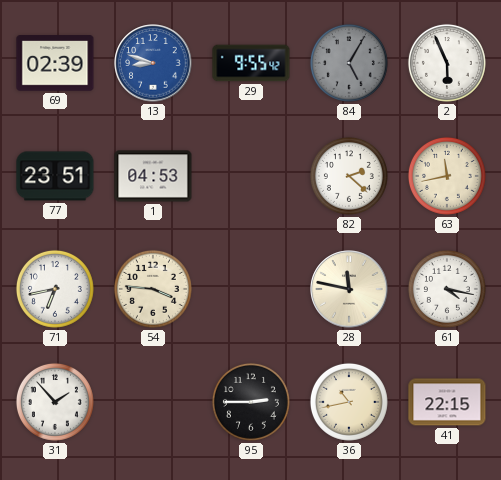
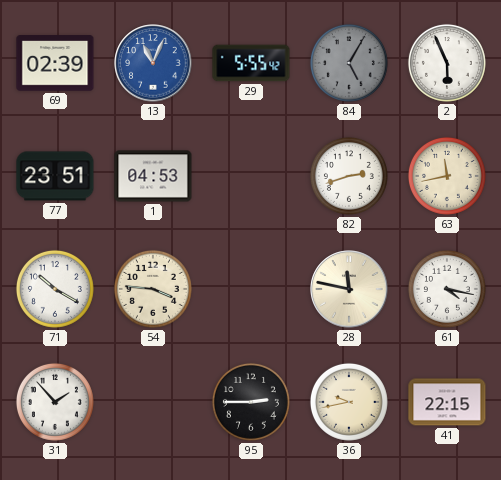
13: 8:48 -> 11:04
29: 9:55 -> 5:55
82: 2:22 -> 2:42
71: 6:43 -> 10:20
36: 10:43 -> 9:43
